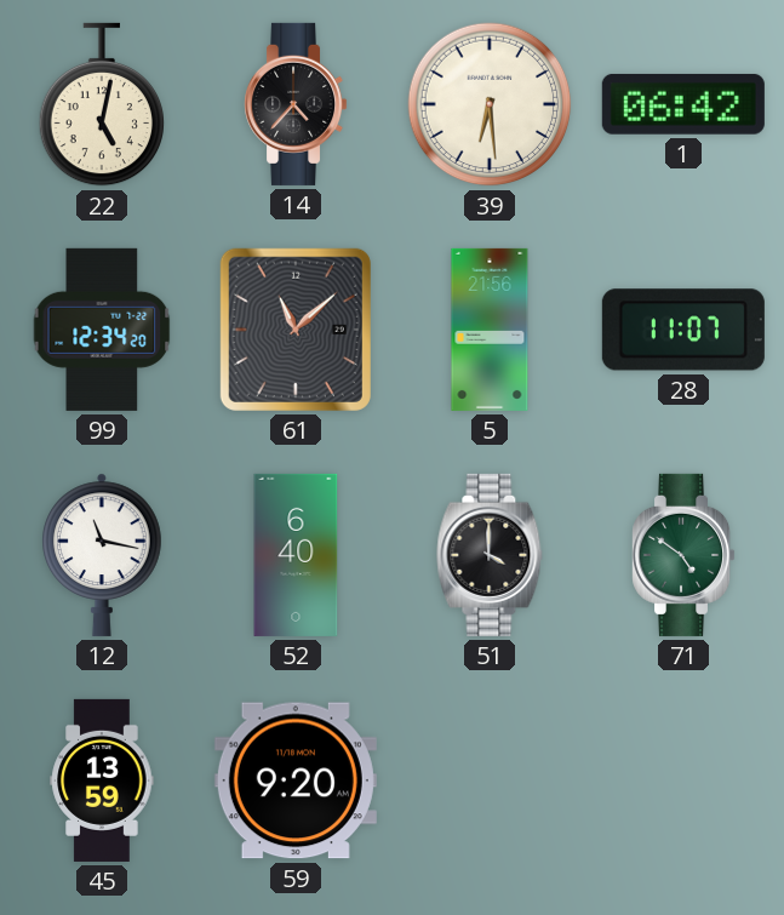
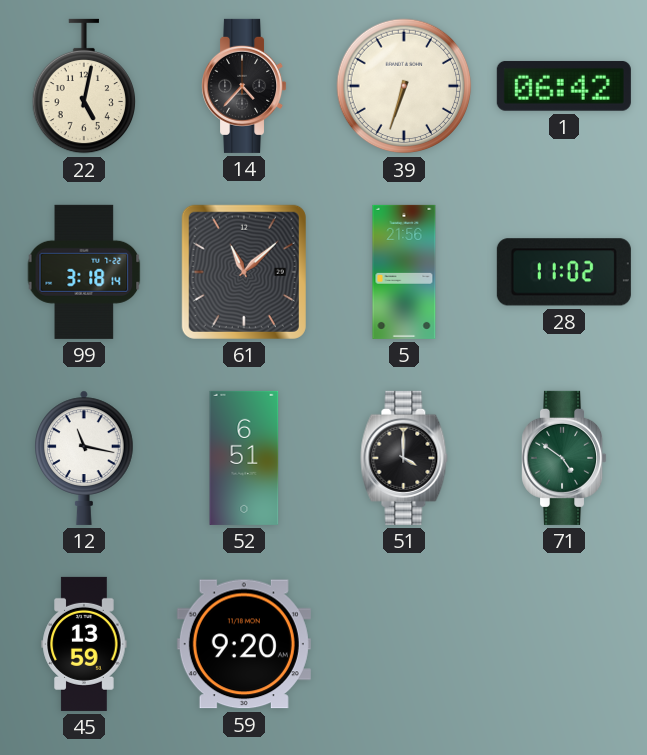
39: 6:29 -> 6:33
99: 12:34 -> 3:18
28: 11:07 -> 11:02
52: 6:40 -> 6:51
